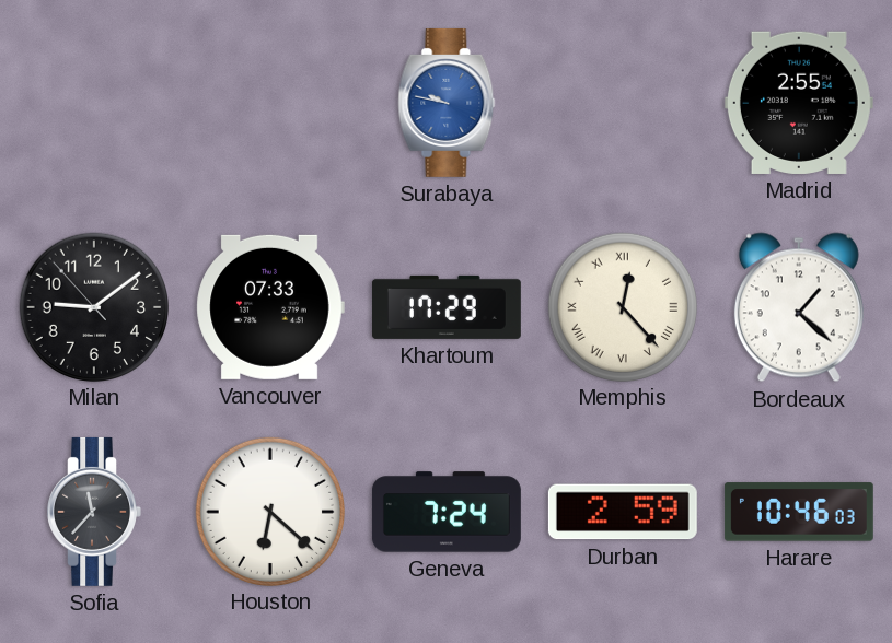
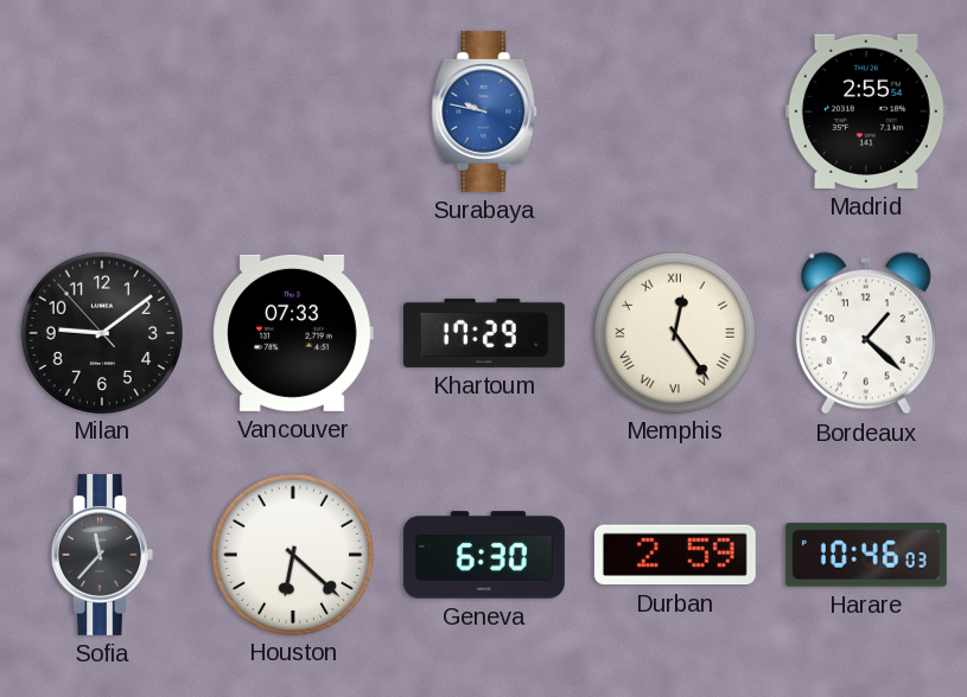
Memphis: 12:23 -> 12:24
Geneva: 7:24 -> 6:30
